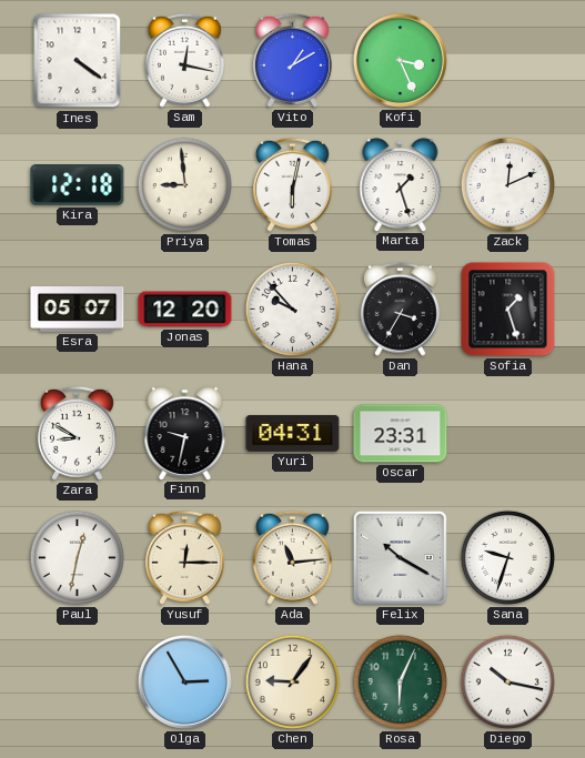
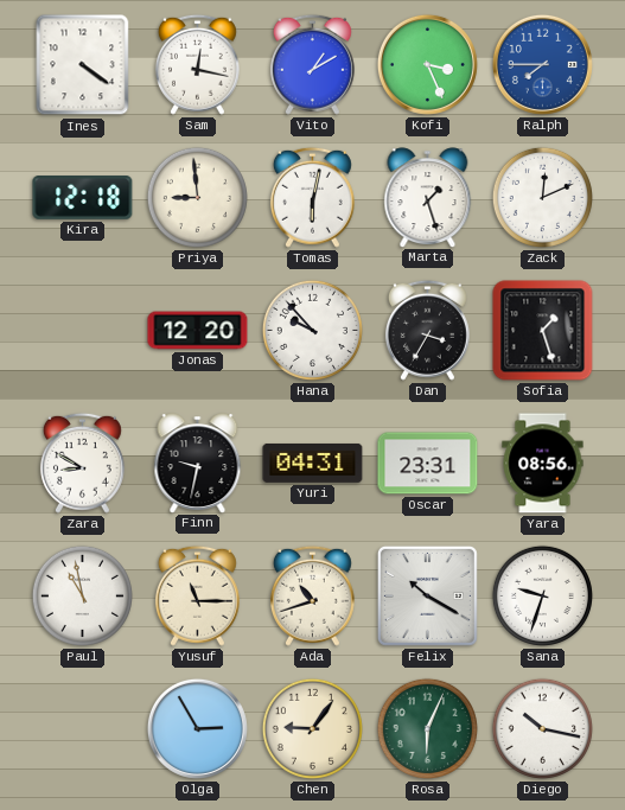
Ralph: none -> 7:45
Esra: 05:07 -> none
Yara: none -> 08:56
Paul: 12:32 -> 10:58
Yusuf: 12:15 -> 11:15
Ada: 11:14 -> 10:42
